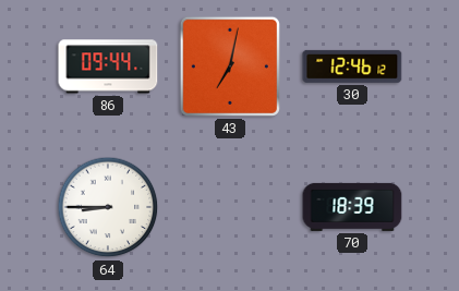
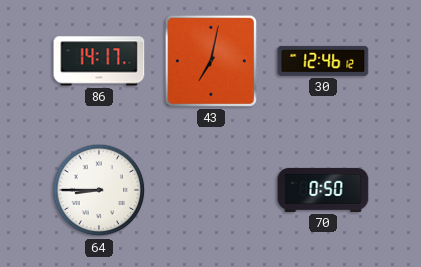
86: 09:44 -> 14:17
70: 18:39 -> 0:50
